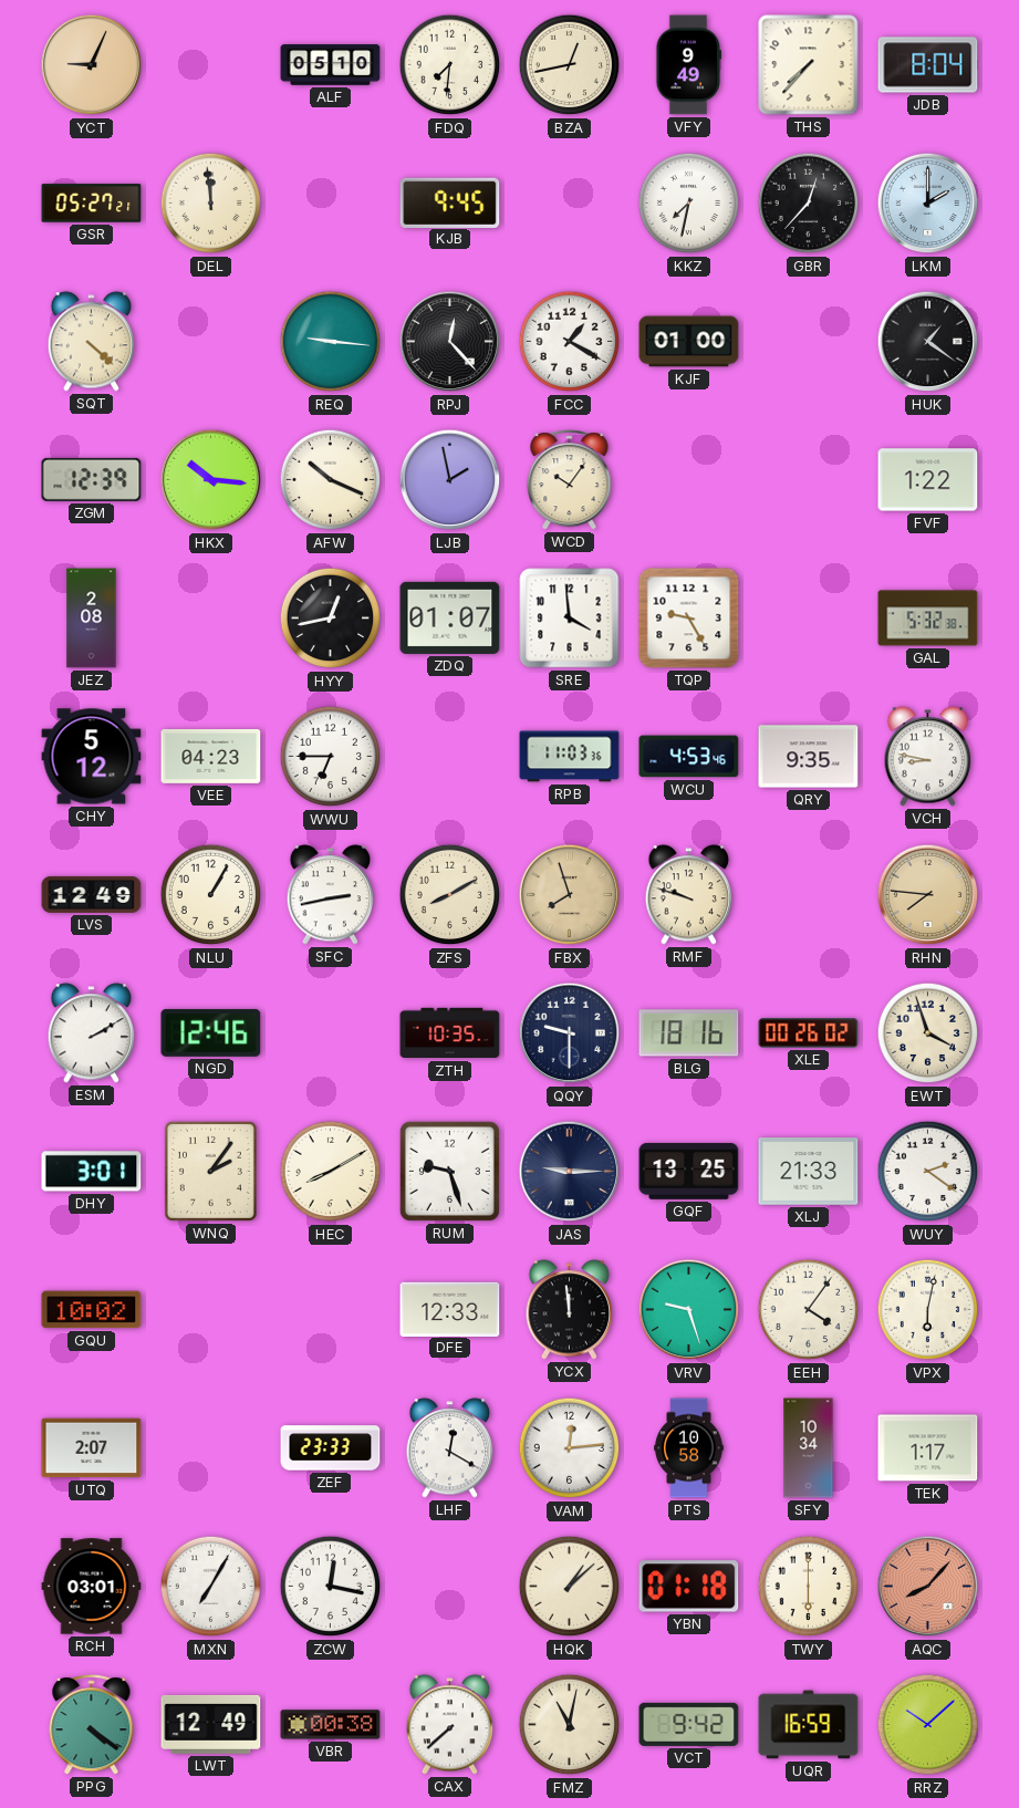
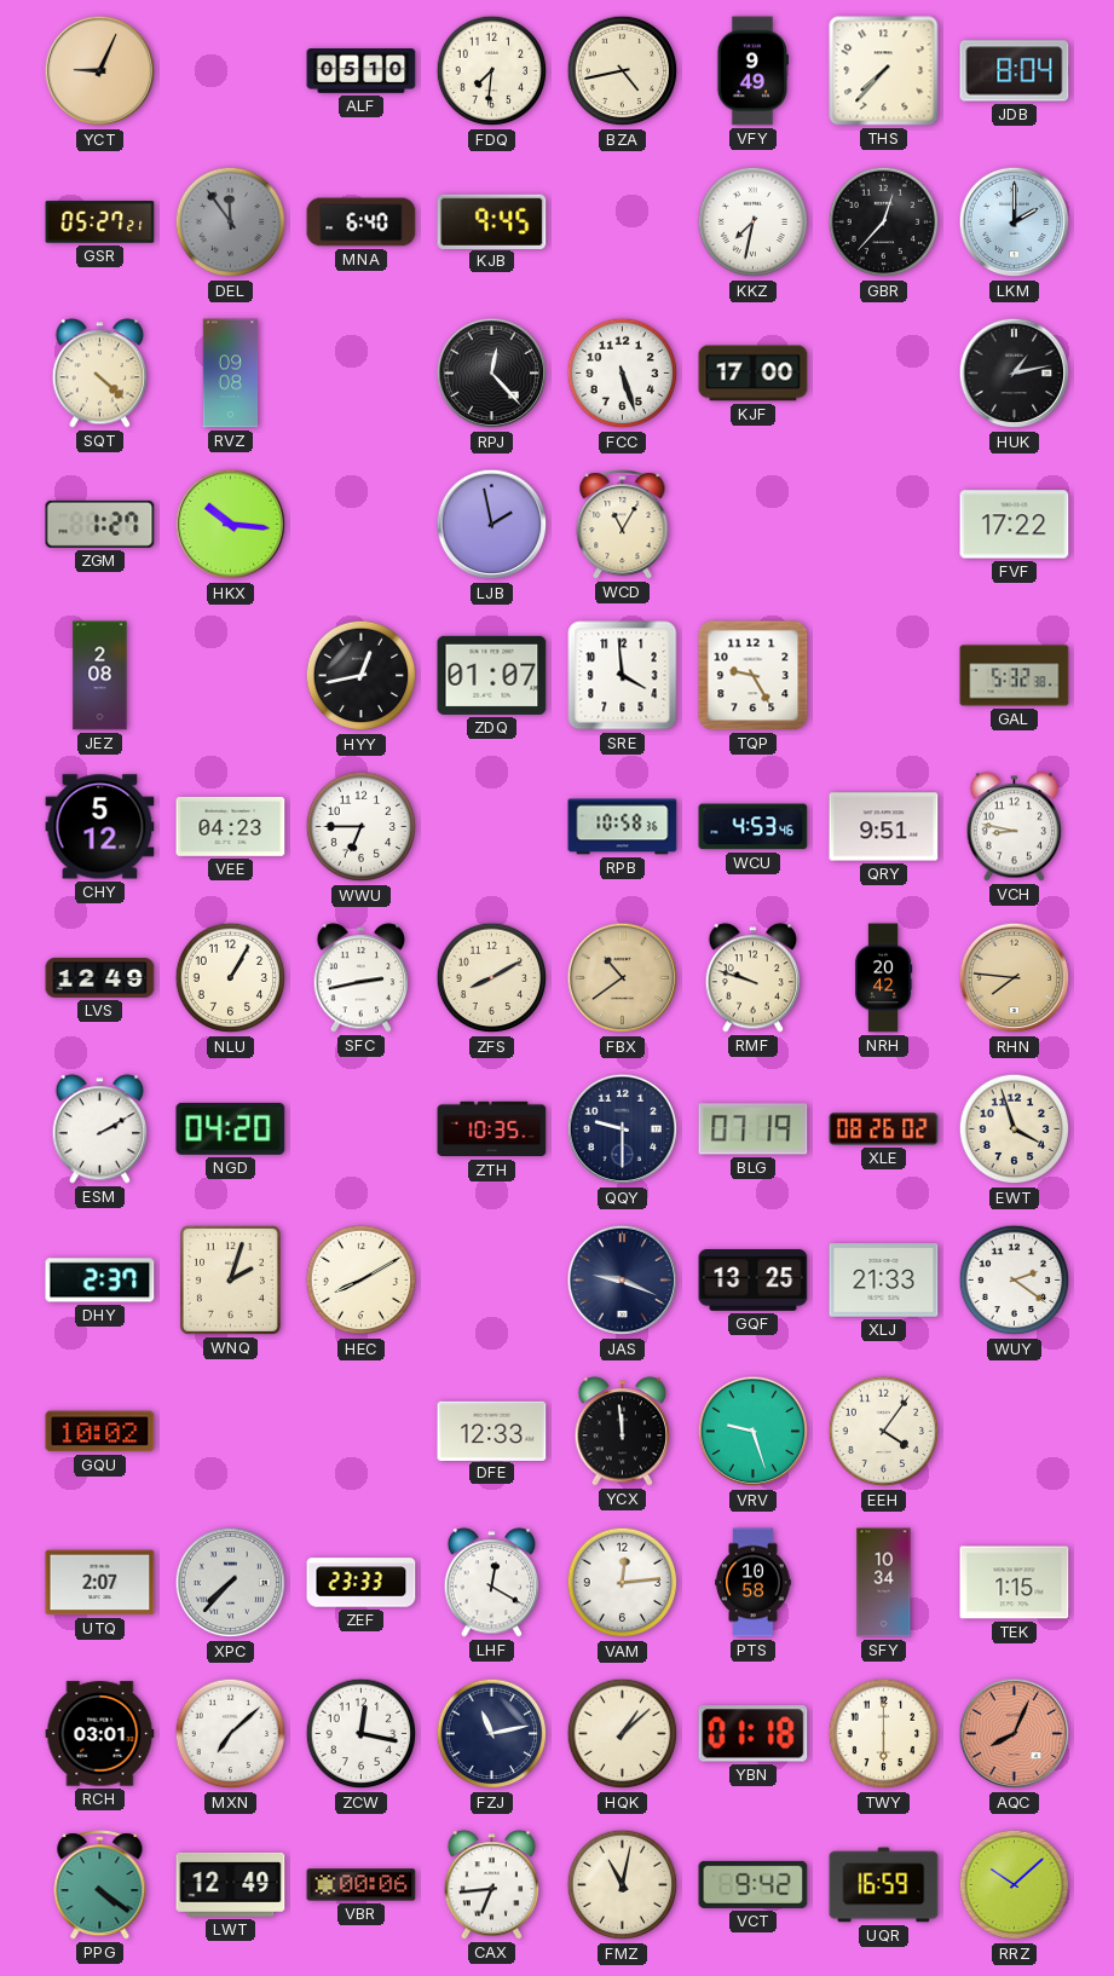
BZA: 12:43 -> 4:43
DEL: 11:59 -> 11:54
DEL dial: cream -> grey
MNA: none -> 6:40
RVZ: none -> 09:08
REQ: 9:16 -> none
FCC: 1:20 -> 5:27
KJF: 01:00 -> 17:00
HUK: 1:21 -> 1:13
ZGM: 12:39 -> 1:27
AFW: 10:19 -> none
WCD: 10:06 -> 11:05
FVF: 1:22 -> 17:22
RPB: 11:03 -> 10:58
QRY: 9:35 -> 9:51
FBX: 7:57 -> 10:39
NRH: none -> 20:42
NGD: 12:46 -> 04:20
BLG: 18:16 -> 07:19
XLE: 00:26 -> 08:26
DHY: 3:01 -> 2:37
WNQ: 2:06 -> 2:03
RUM: 9:27 -> none
JAS: 9:15 -> 9:19
VPX: 6:02 -> none
XPC: none -> 7:37
TEK: 1:17 -> 1:15
MXN: 7:05 -> 7:08
FZJ: none -> 11:13
AQC: 8:07 -> 8:04
VBR: 00:38 -> 00:06
CAX: 7:38 -> 6:44
